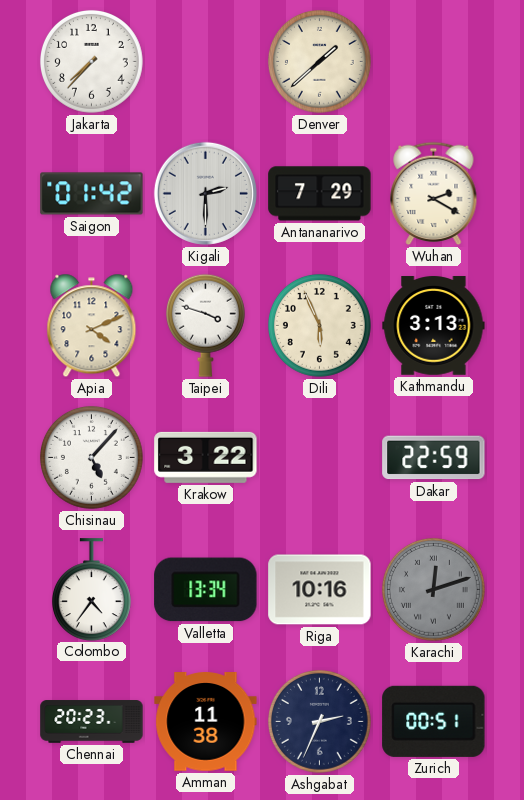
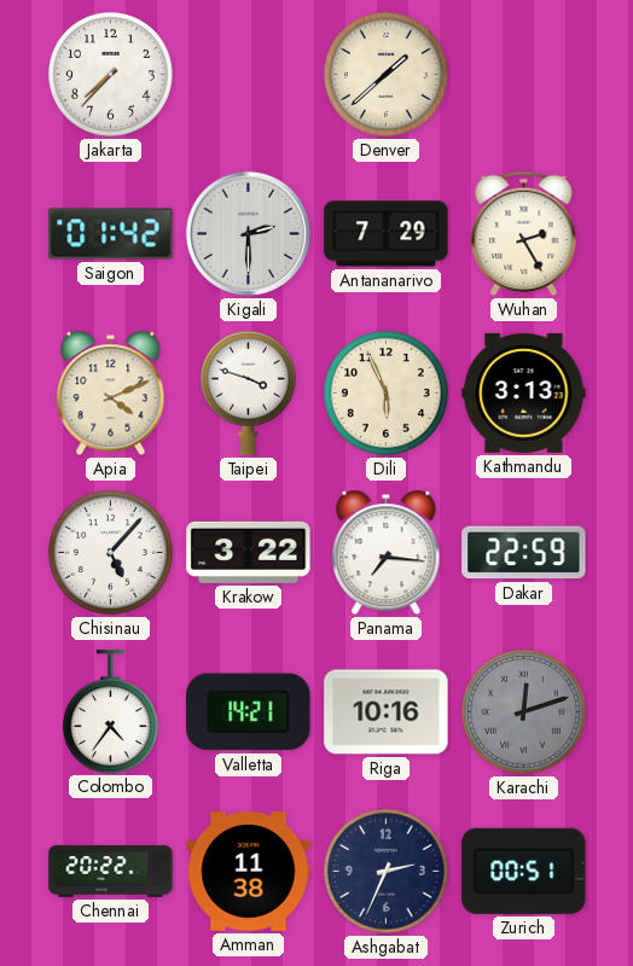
Wuhan: 2:20 -> 2:25
Panama: none -> 7:16
Valletta: 13:34 -> 14:21
Chennai: 20:23 -> 20:22
